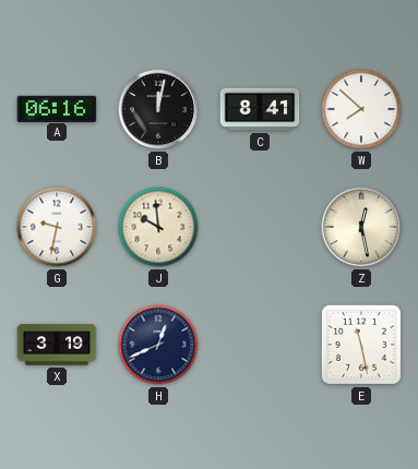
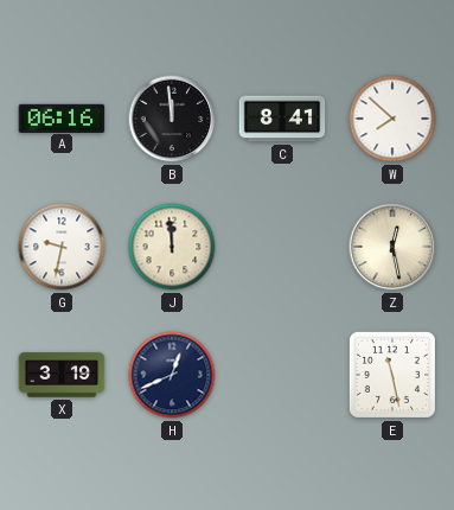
B: 12:02 -> 11:59
J: 9:59 -> 11:59
